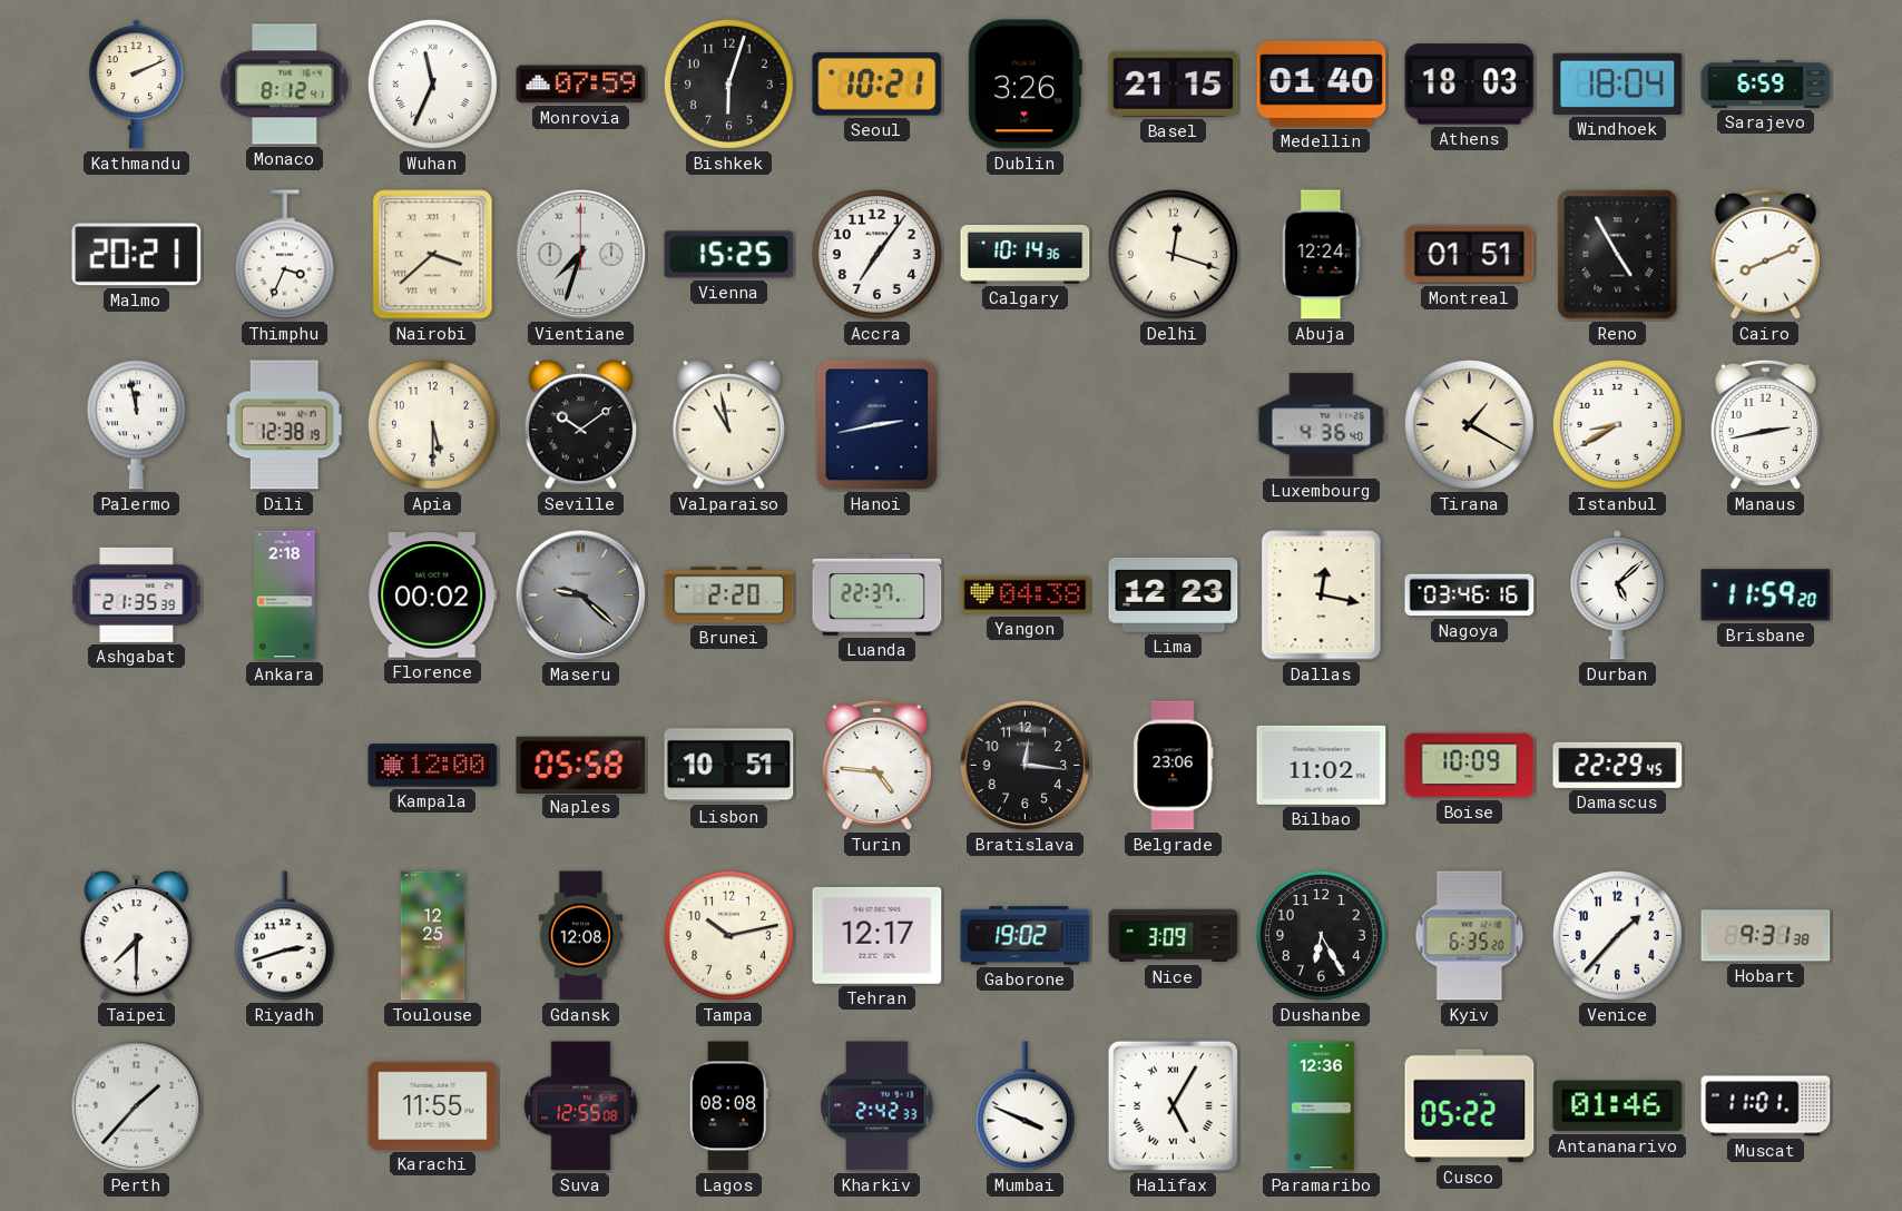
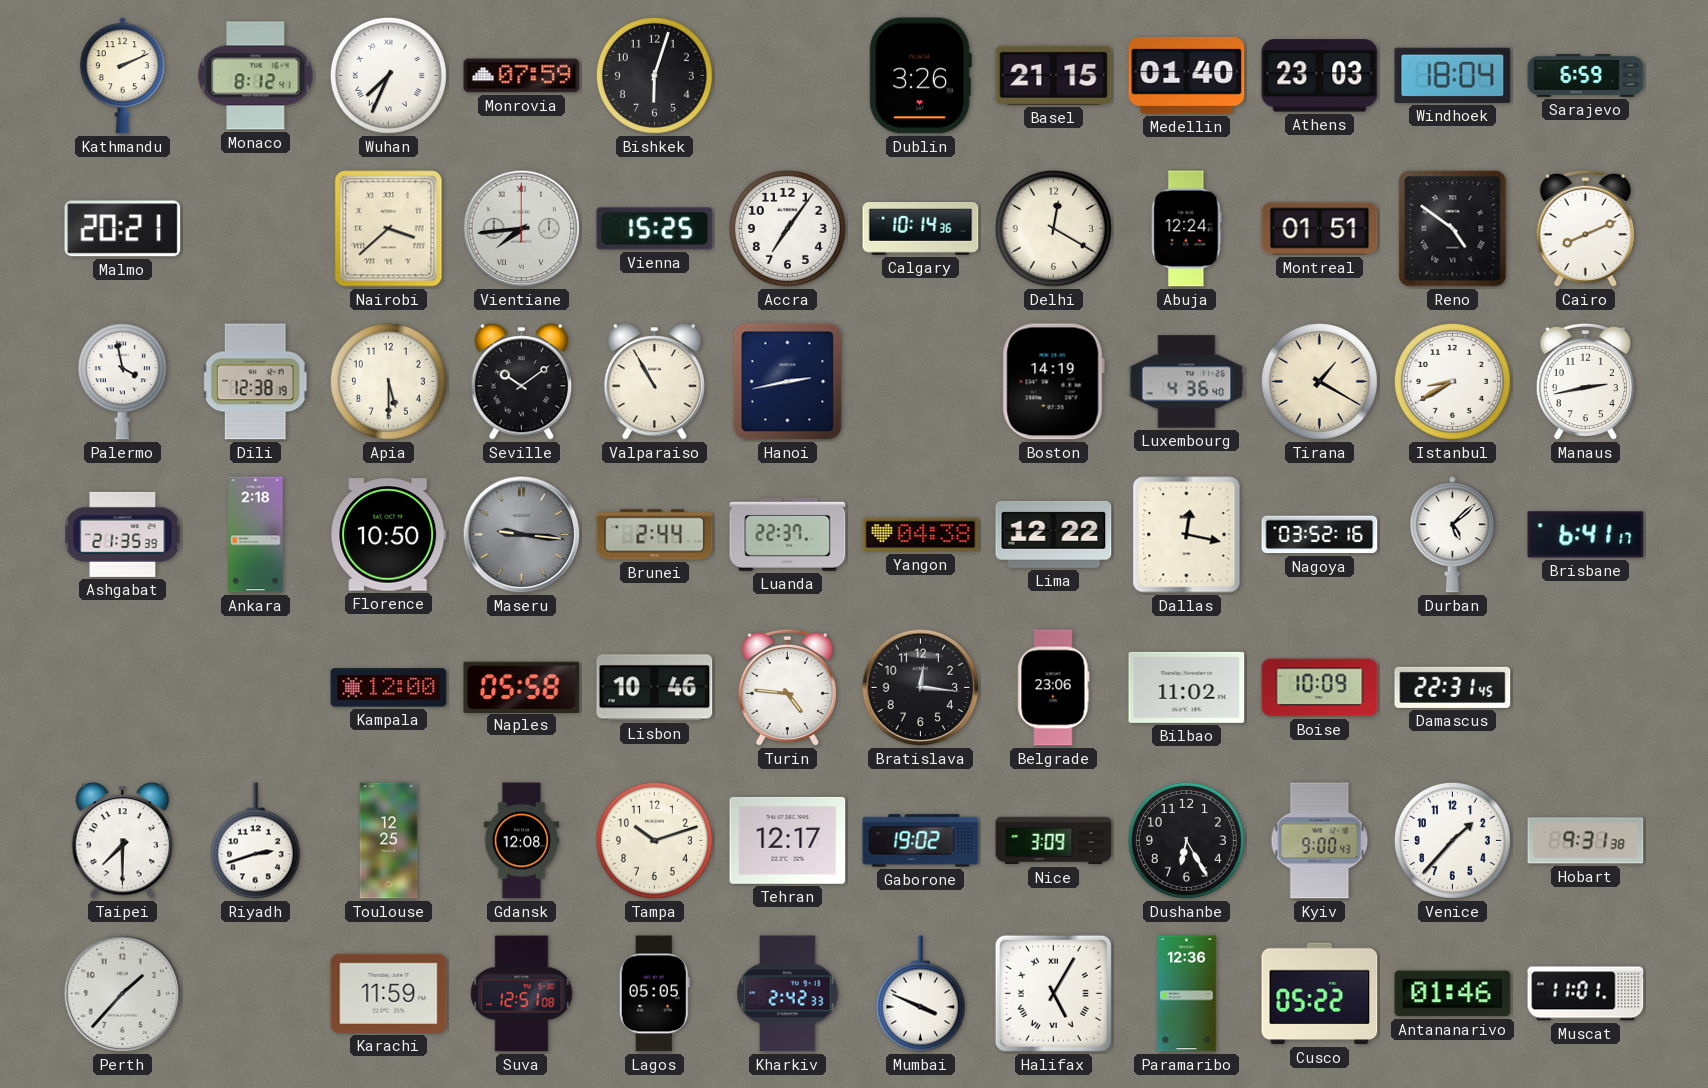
Wuhan: 11:34 -> 7:34
Seoul: 10:21 -> none
Athens: 18:03 -> 23:03
Thimphu: 3:34 -> none
Vientiane: 7:33 -> 7:44
Delhi: 12:18 -> 12:20
Reno: 4:55 -> 4:51
Palermo: 11:58 -> 3:58
Valparaiso: 10:58 -> 10:55
Boston: none -> 14:19
Florence: 00:02 -> 10:50
Maseru: 9:22 -> 9:16
Brunei: 2:20 -> 2:44
Lima: 12:23 -> 12:22
Nagoya: 03:46 -> 03:52
Brisbane: 11:59 -> 6:41
Lisbon: 10:51 -> 10:46
Damascus: 22:29 -> 22:31
Tampa: 10:13 -> 10:12
Kyiv: 6:35 -> 9:00
Karachi: 11:55 -> 11:59
Suva: 12:55 -> 12:51
Lagos: 08:08 -> 05:05
